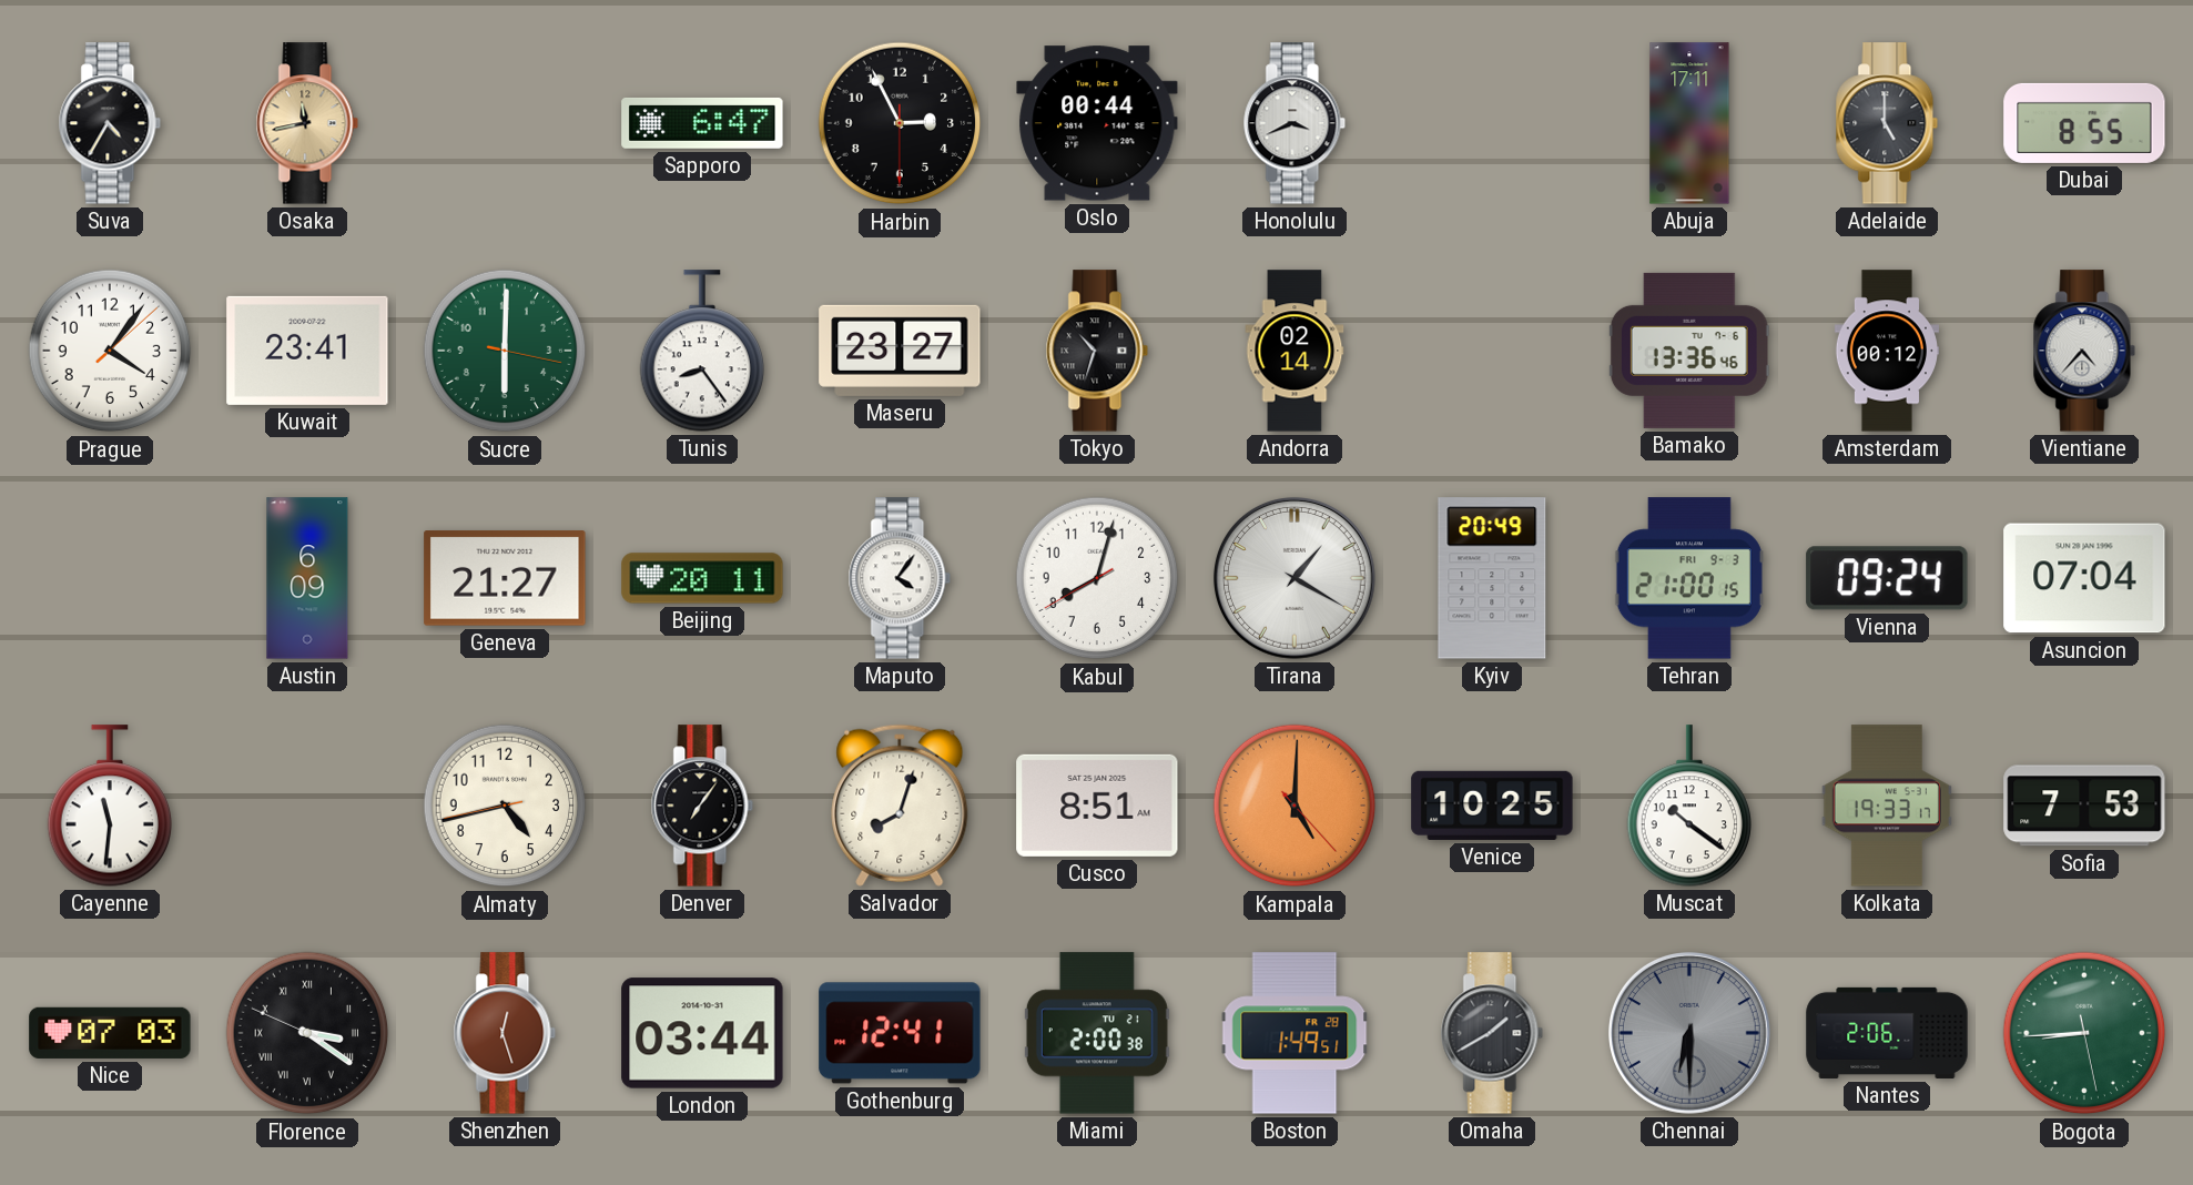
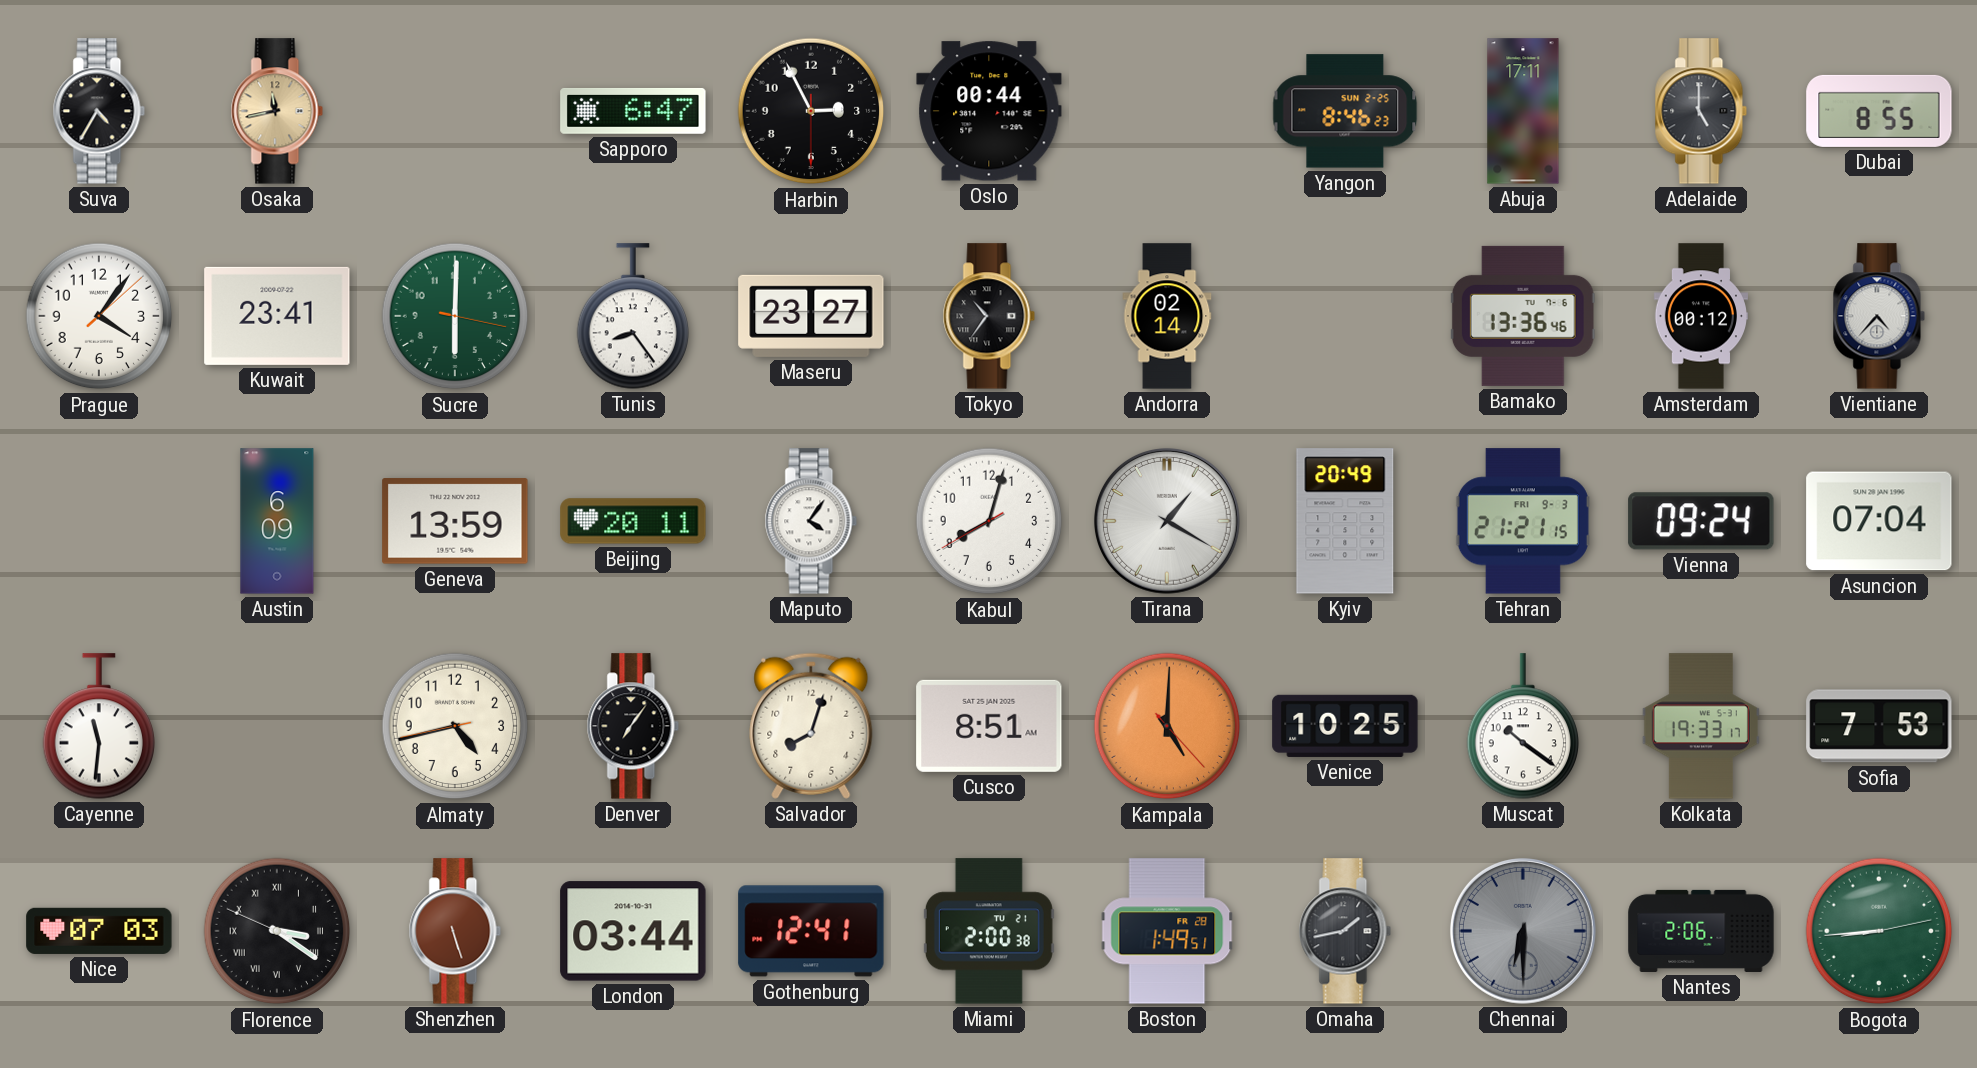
Honolulu: 3:41 -> none
Yangon: none -> 8:46
Tokyo: 10:33 -> 10:36
Geneva: 21:27 -> 13:59
Tehran: 21:00 -> 21:21
Shenzhen: 12:27 -> 5:27
Omaha: 1:40 -> 1:43
Bogota: 8:44:28 -> 8:44:13
